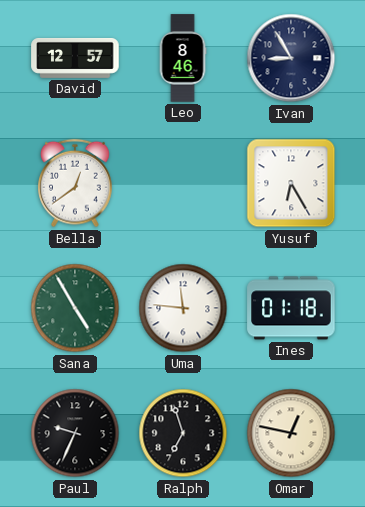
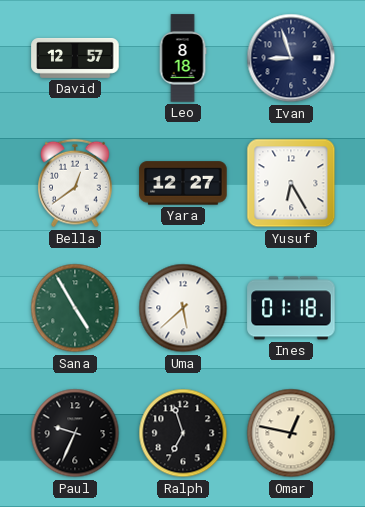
Leo: 8:46 -> 8:18
Ivan: 8:55 -> 8:57
Yara: none -> 12:27
Uma: 11:46 -> 5:38
